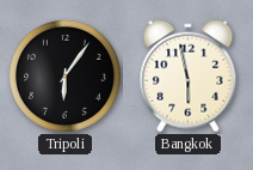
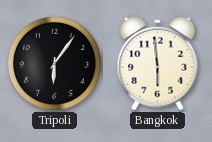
Bangkok: 5:58 -> 5:59
